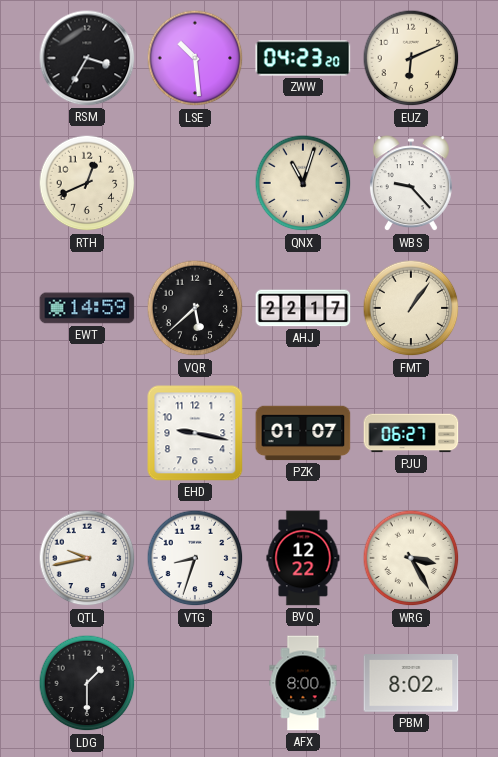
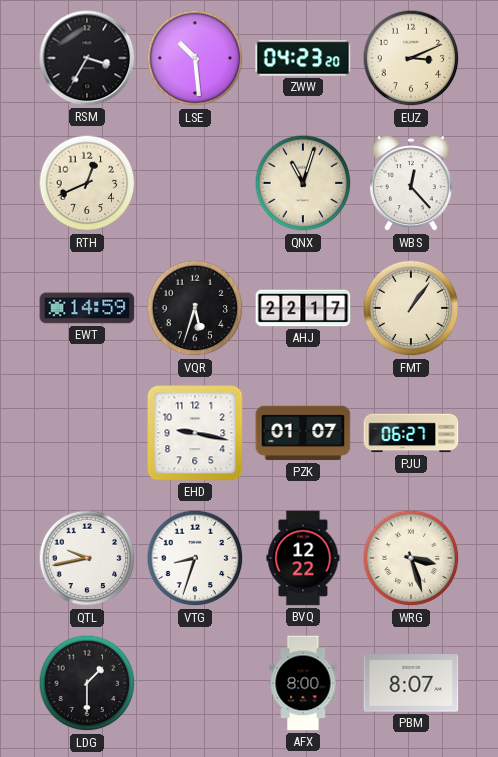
EUZ: 6:11 -> 3:11
WBS: 9:23 -> 12:23
VQR: 5:38 -> 5:33
WRG: 3:25 -> 3:27
PBM: 8:02 -> 8:07
